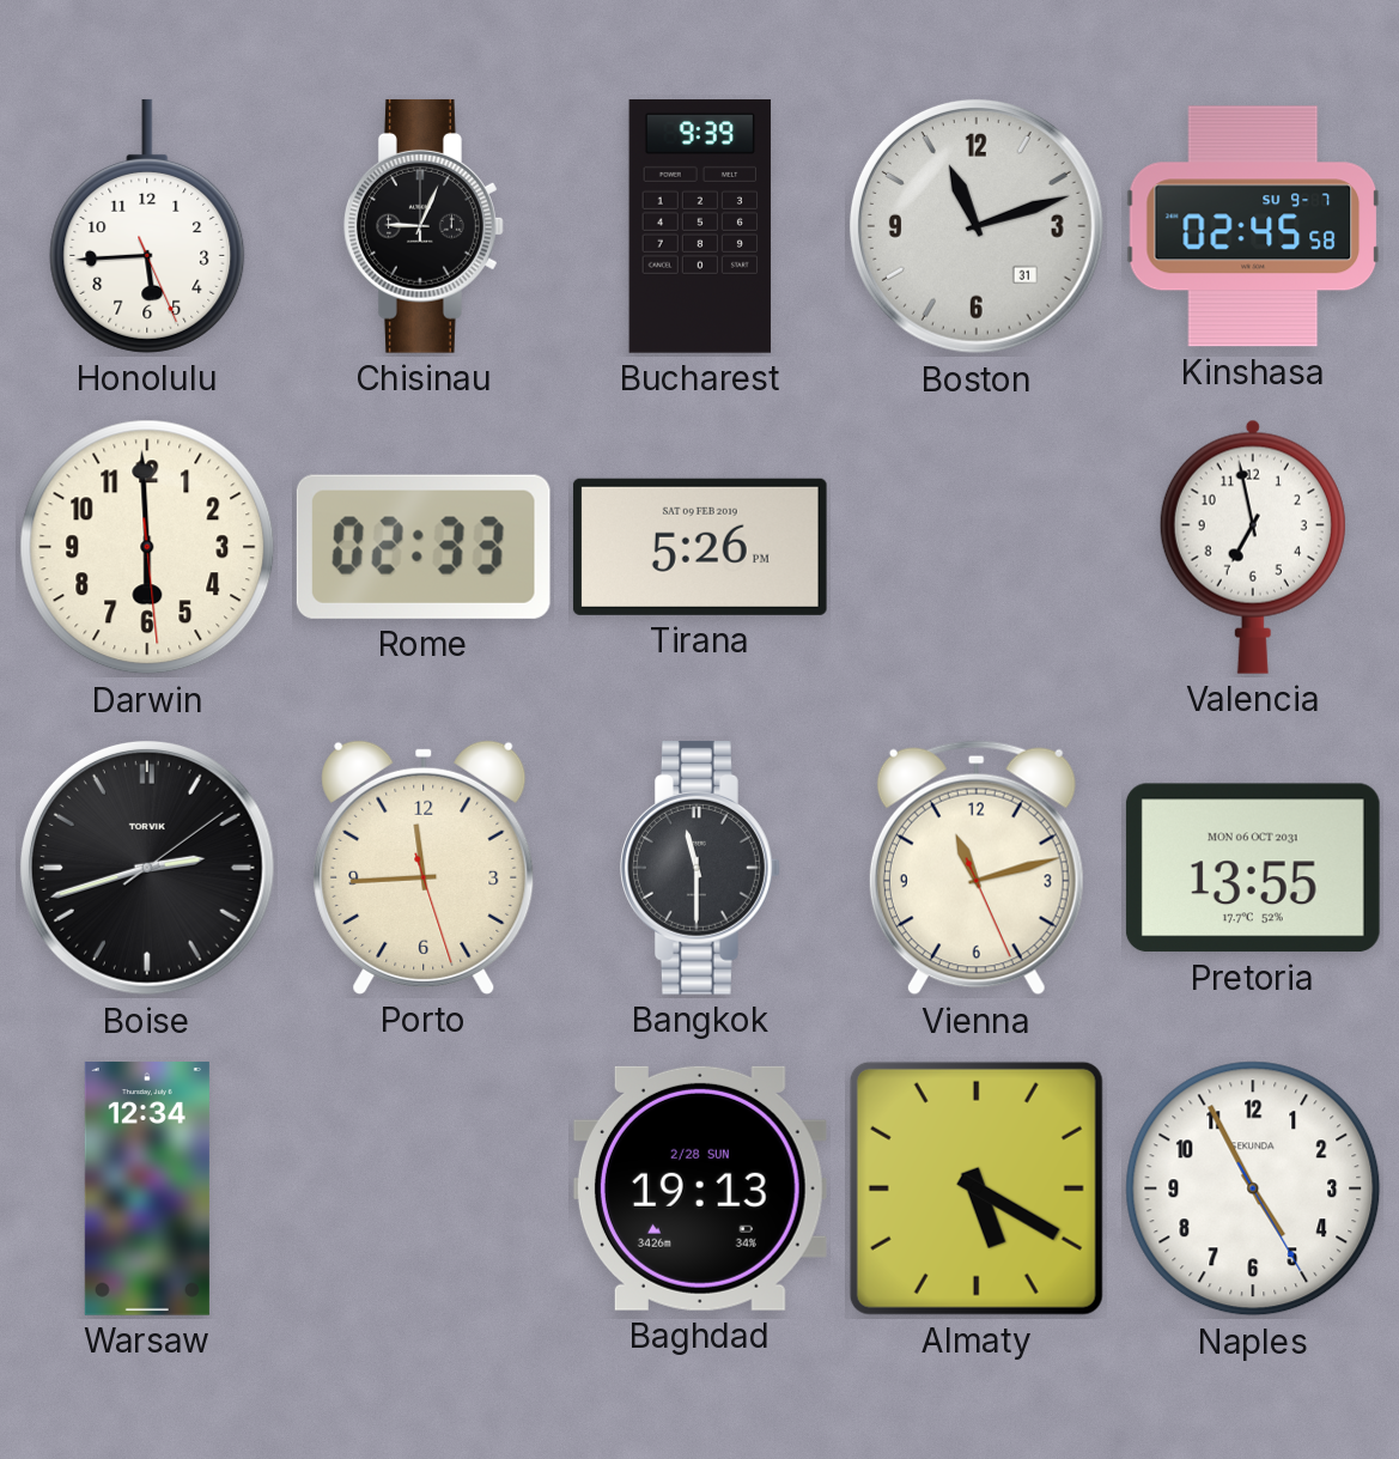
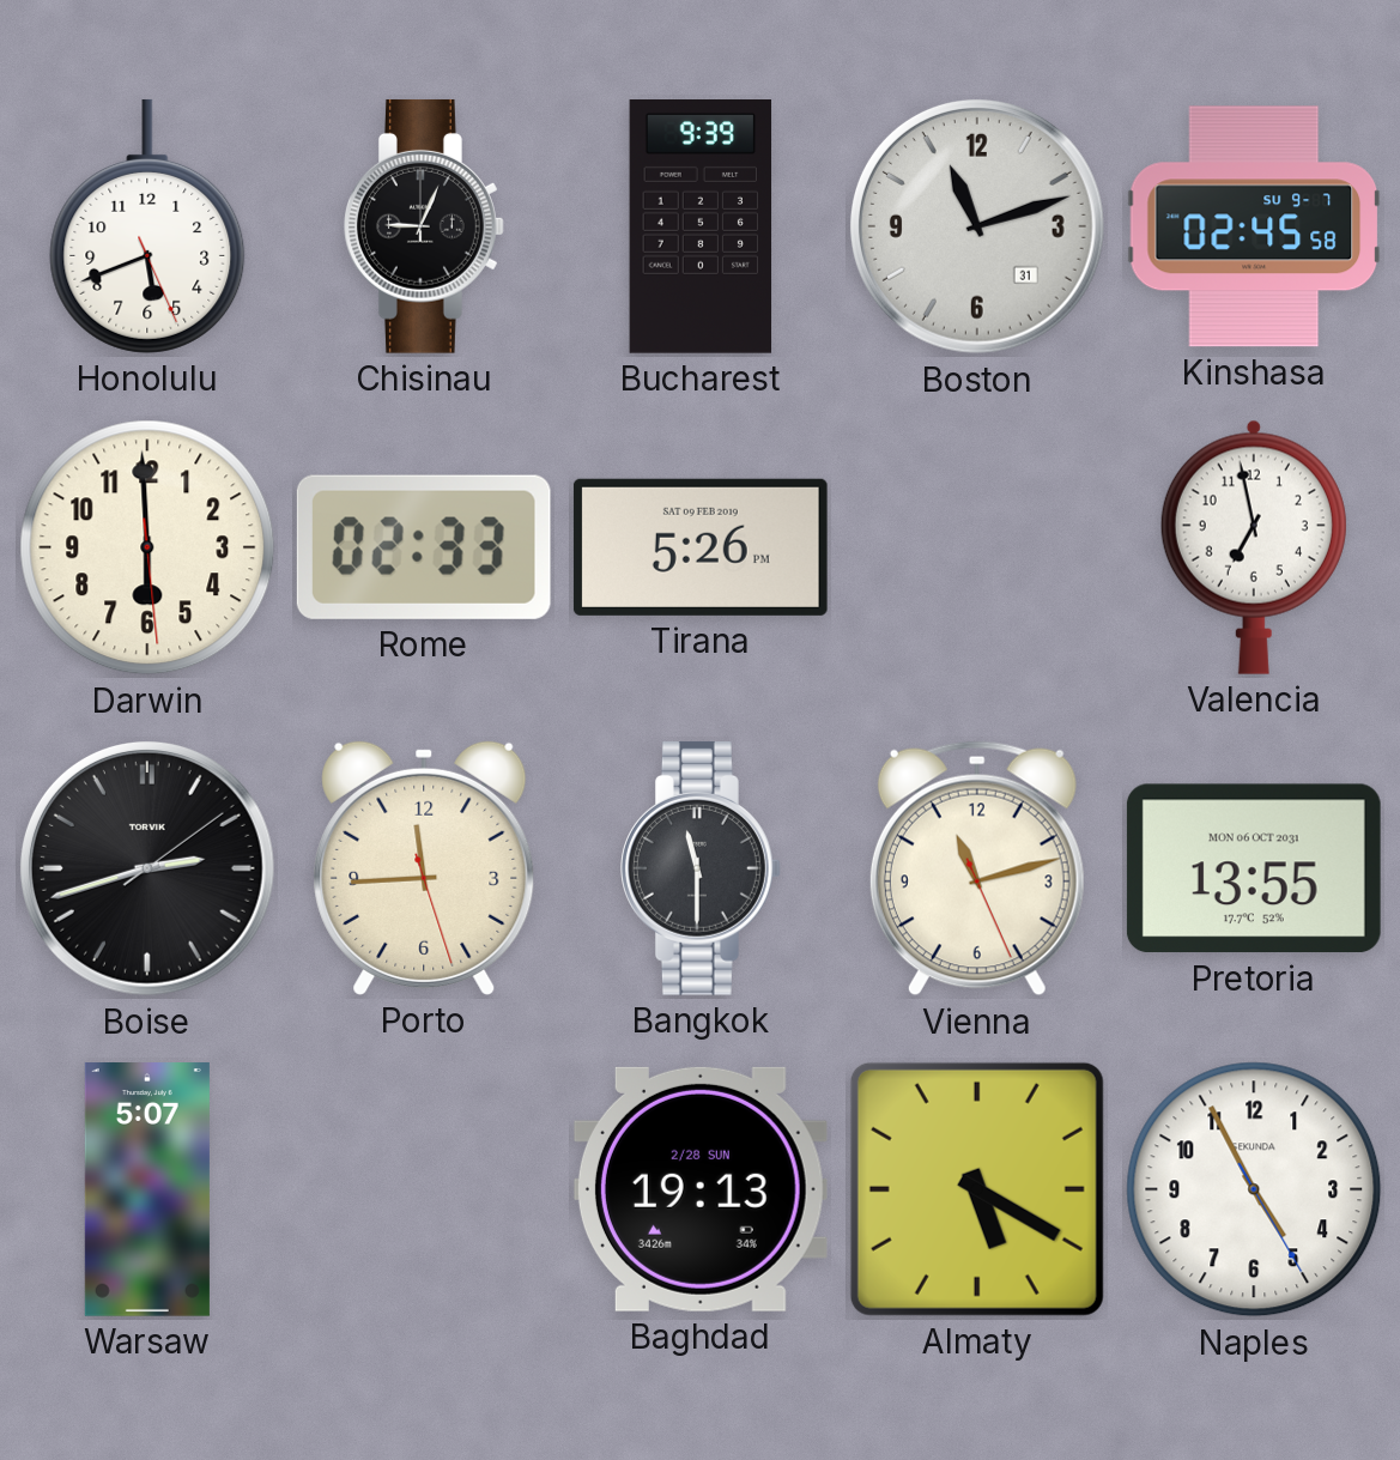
Honolulu: 5:44 -> 5:41
Warsaw: 12:34 -> 5:07
